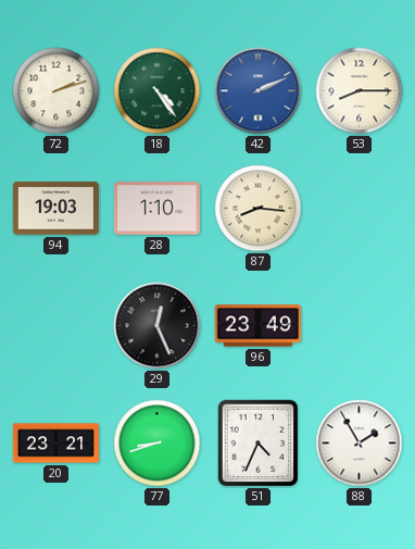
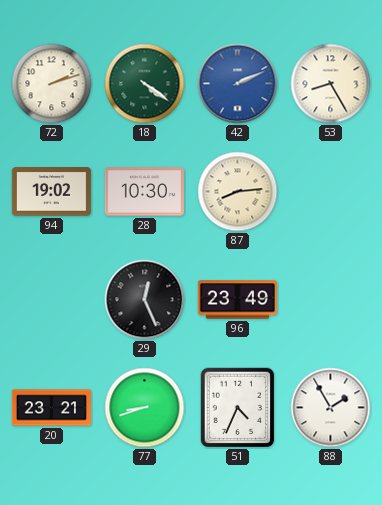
18: 4:24 -> 4:21
53: 8:15 -> 8:25
94: 19:03 -> 19:02
28: 1:10 -> 10:30
87: 8:16 -> 8:14
